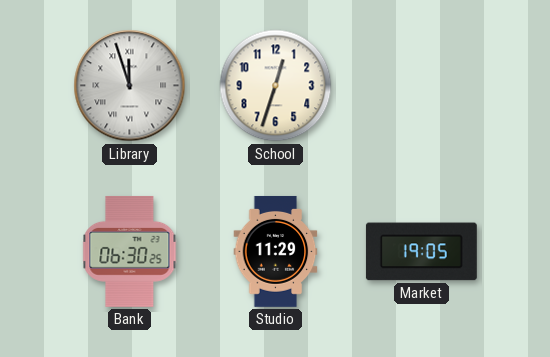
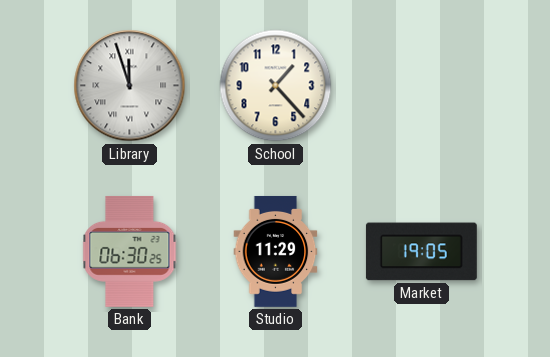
School: 12:33 -> 1:23
